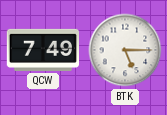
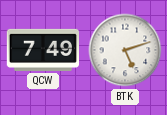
BTK: 5:15 -> 5:12
